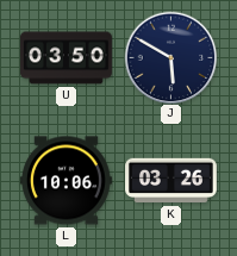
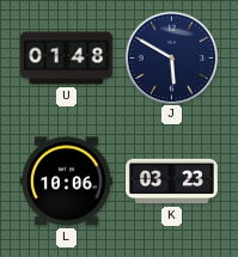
U: 03:50 -> 01:48
K: 03:26 -> 03:23
